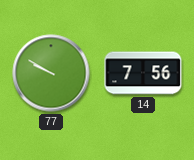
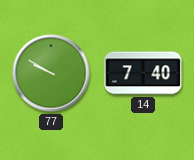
14: 7:56 -> 7:40
